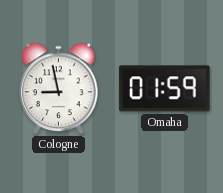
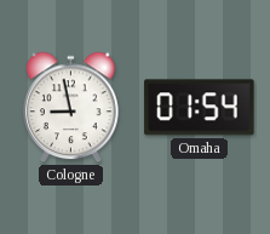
Omaha: 01:59 -> 01:54
